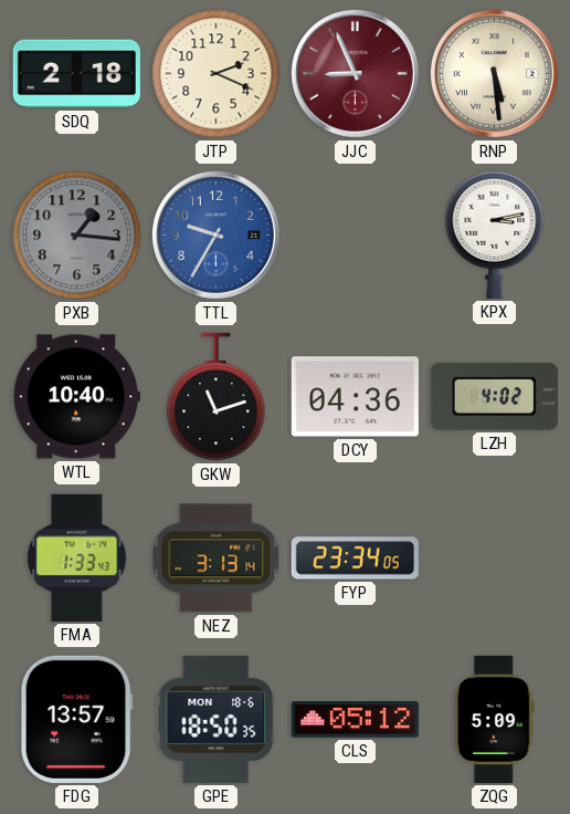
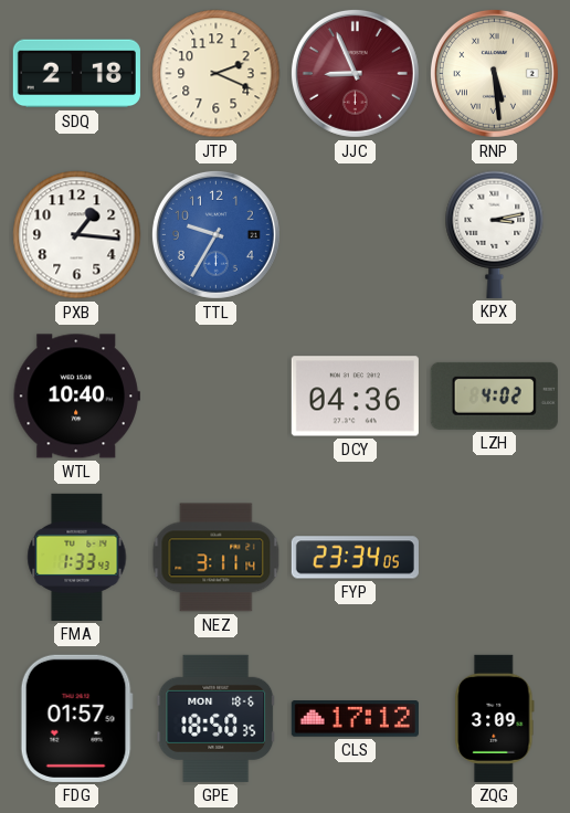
PXB dial: grey -> white
GKW: 11:12 -> none
NEZ: 3:13 -> 3:11
FDG: 13:57 -> 01:57
CLS: 05:12 -> 17:12
ZQG: 5:09 -> 3:09
